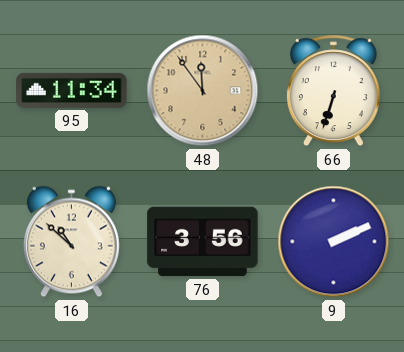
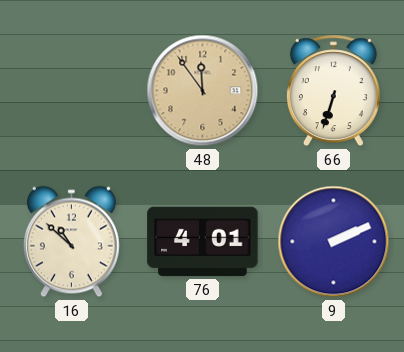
95: 11:34 -> none
76: 3:56 -> 4:01
